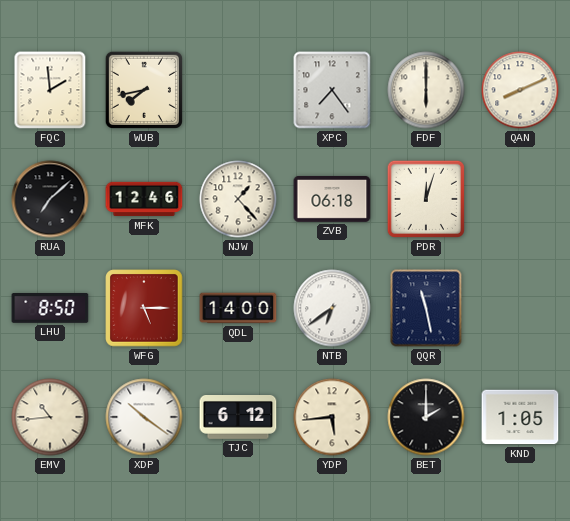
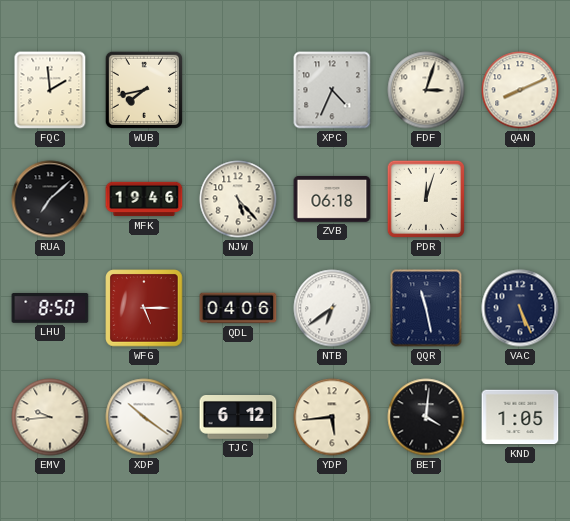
XPC: 7:24 -> 4:34
FDF: 6:00 -> 3:03
MFK: 12:46 -> 19:46
NJW: 1:23 -> 5:23
QDL: 14:00 -> 04:06
VAC: none -> 5:26
EMV: 10:44 -> 9:44
BET: 2:00 -> 4:01
